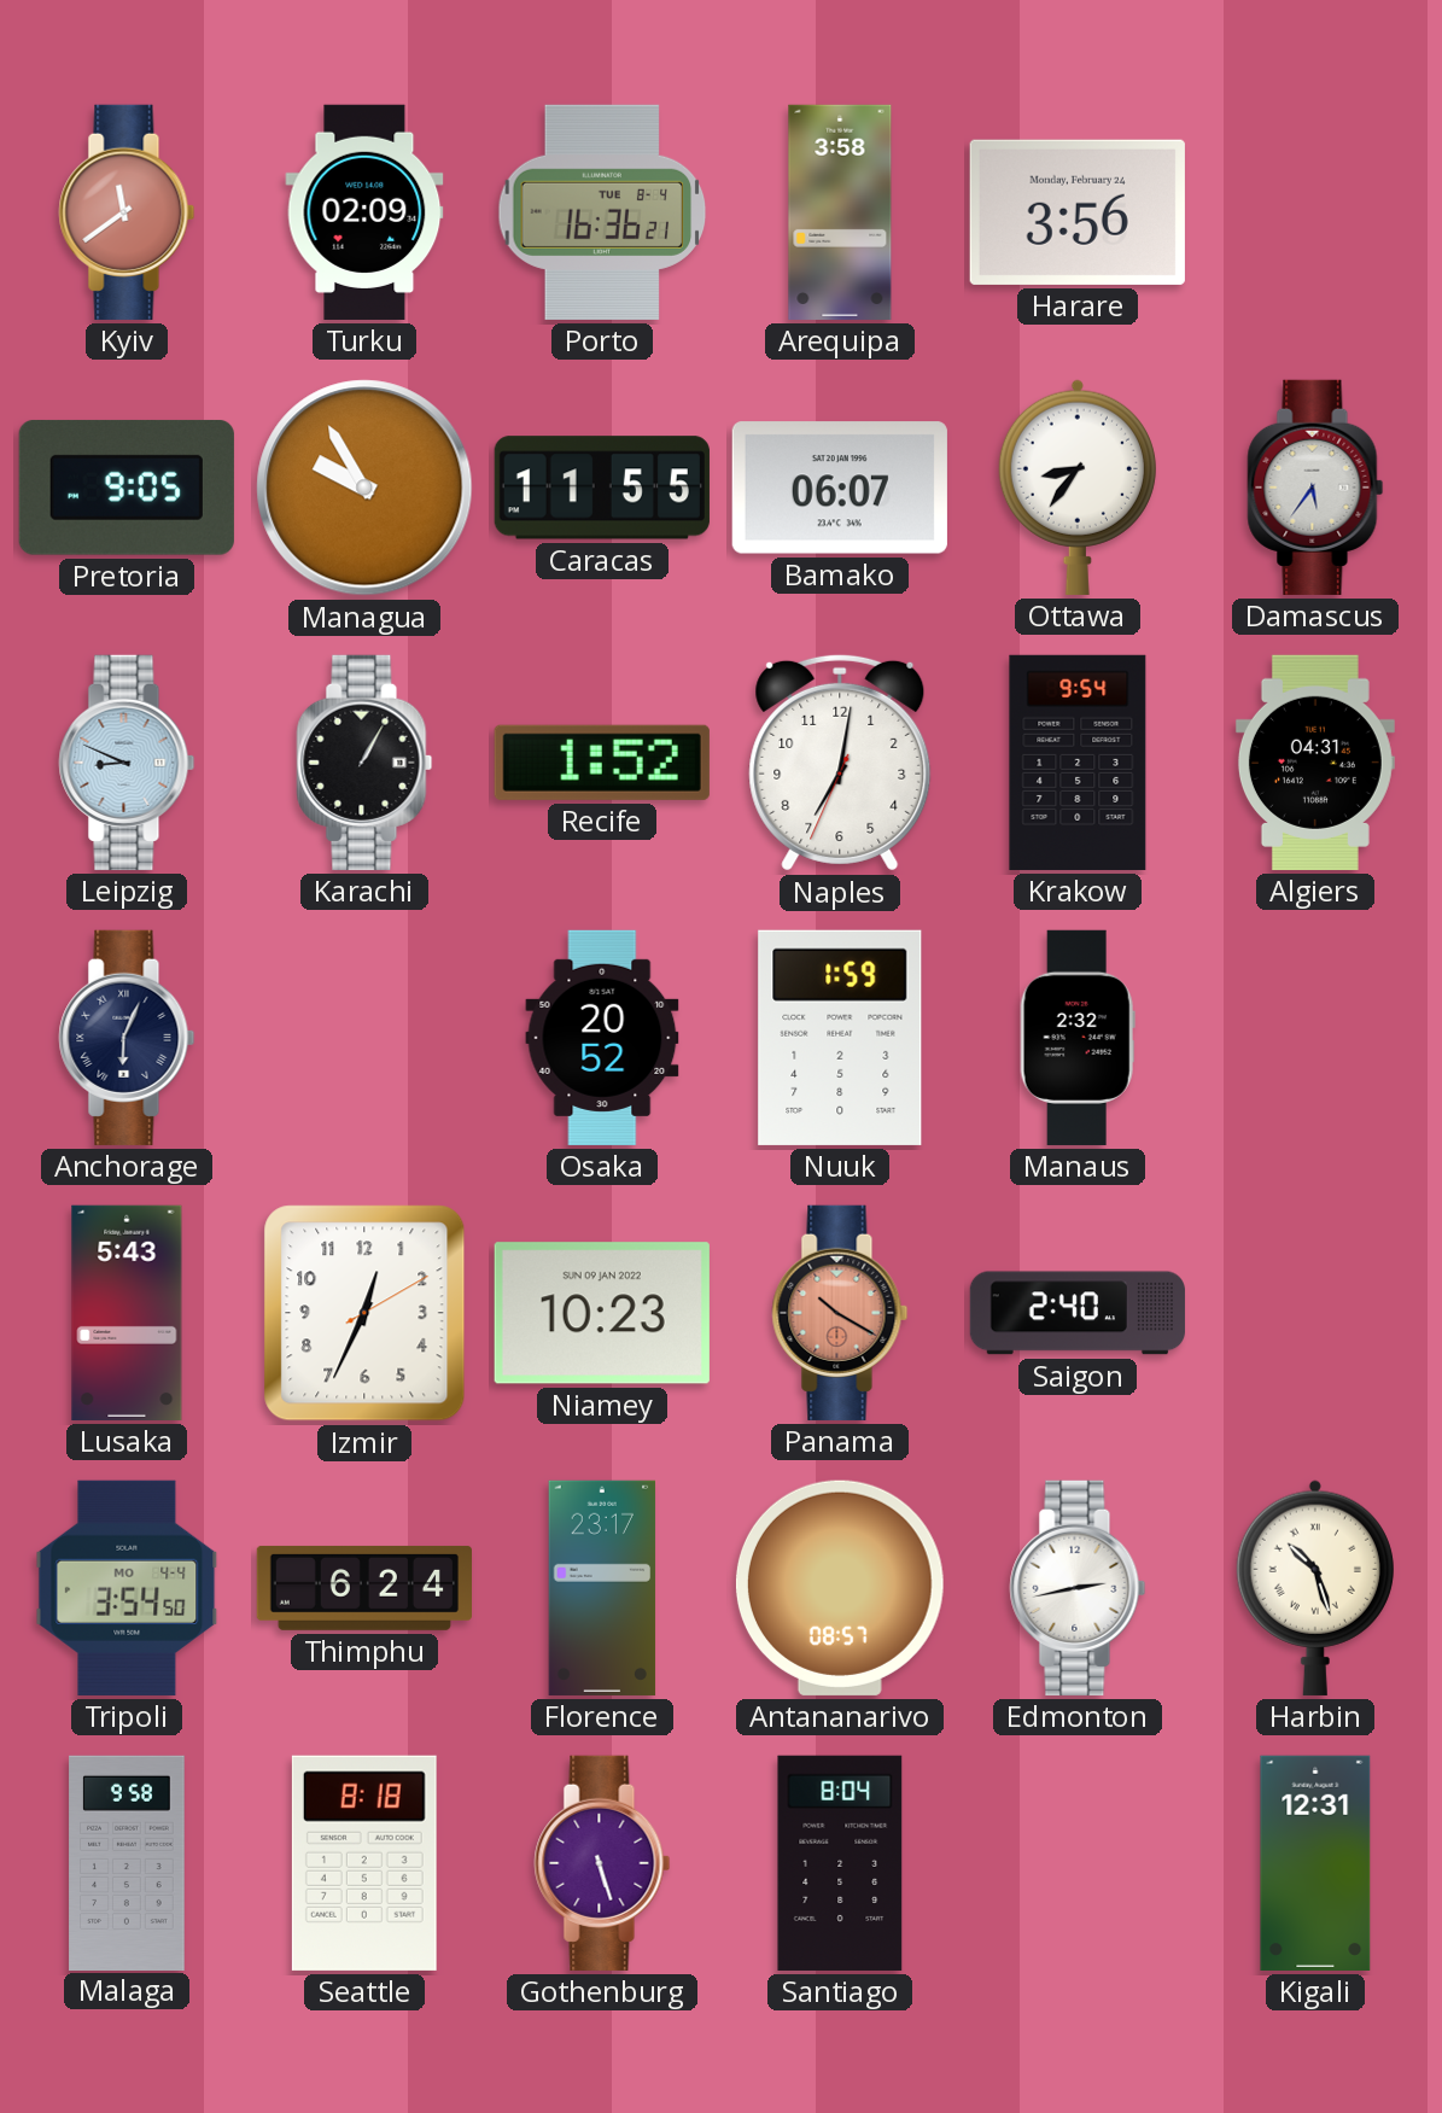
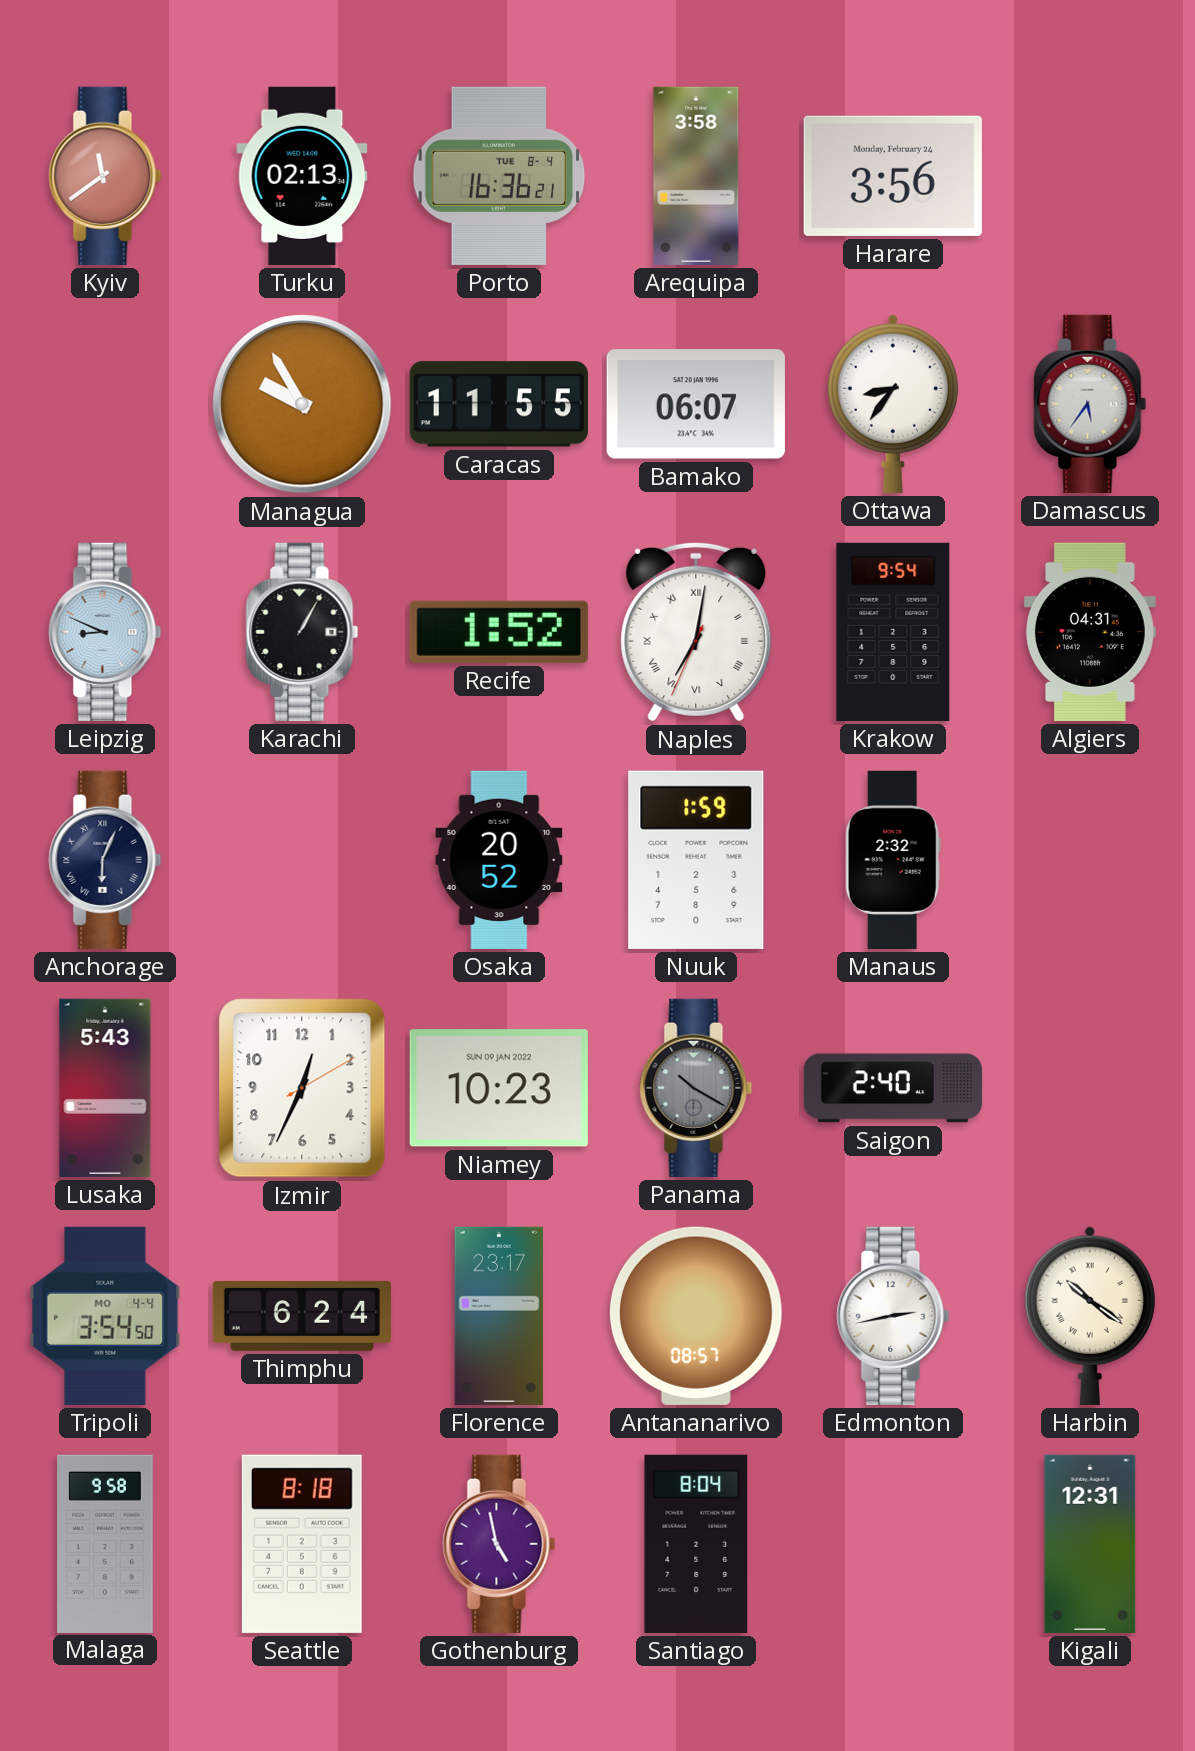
Turku: 02:09 -> 02:13
Pretoria: 9:05 -> none
Naples numerals: Arabic -> Roman
Panama dial: salmon -> grey
Harbin: 10:27 -> 10:21
Gothenburg: 5:27 -> 4:58
